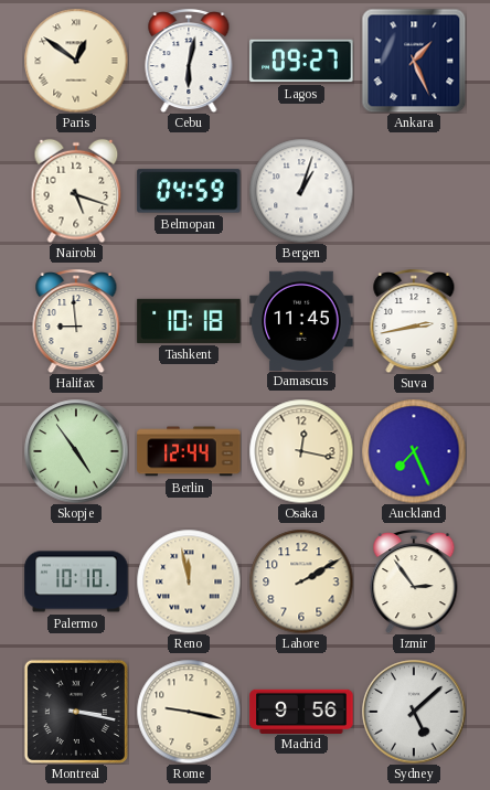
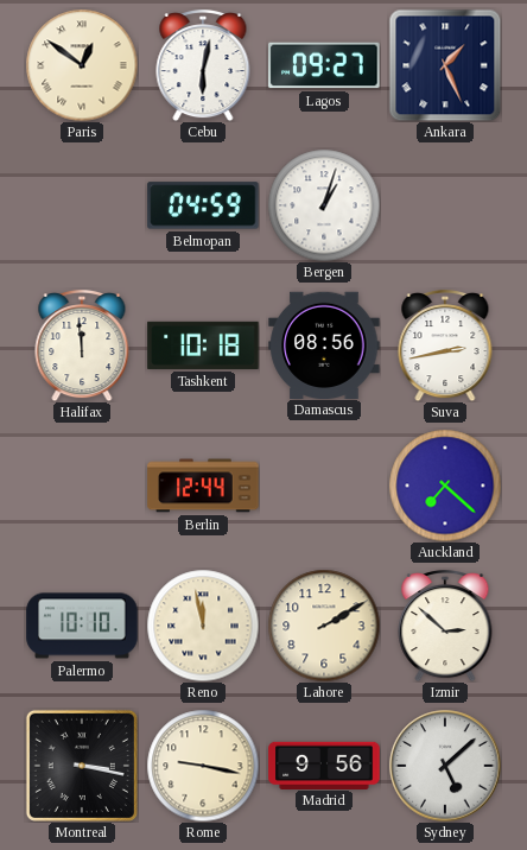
Nairobi: 5:18 -> none
Halifax: 8:59 -> 11:59
Damascus: 11:45 -> 08:56
Skopje: 4:54 -> none
Osaka: 12:17 -> none
Auckland: 7:26 -> 7:22
Izmir: 2:54 -> 2:52
